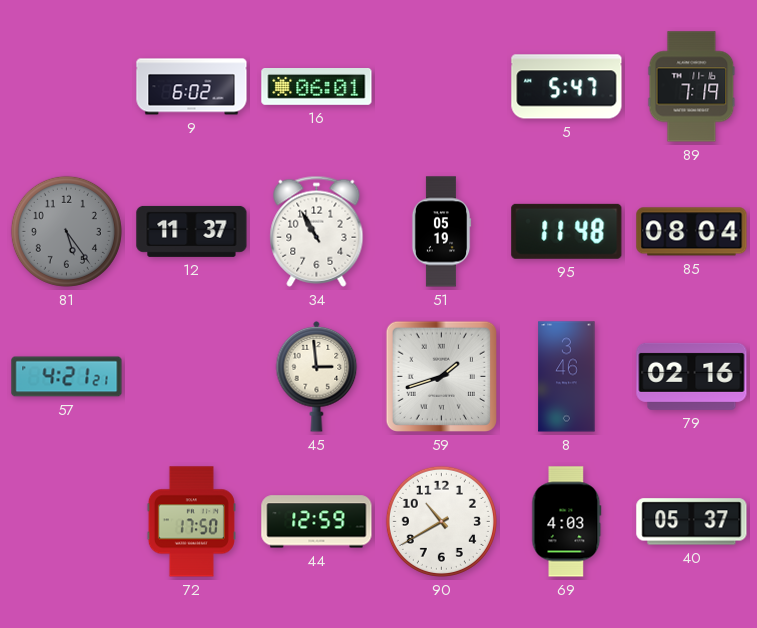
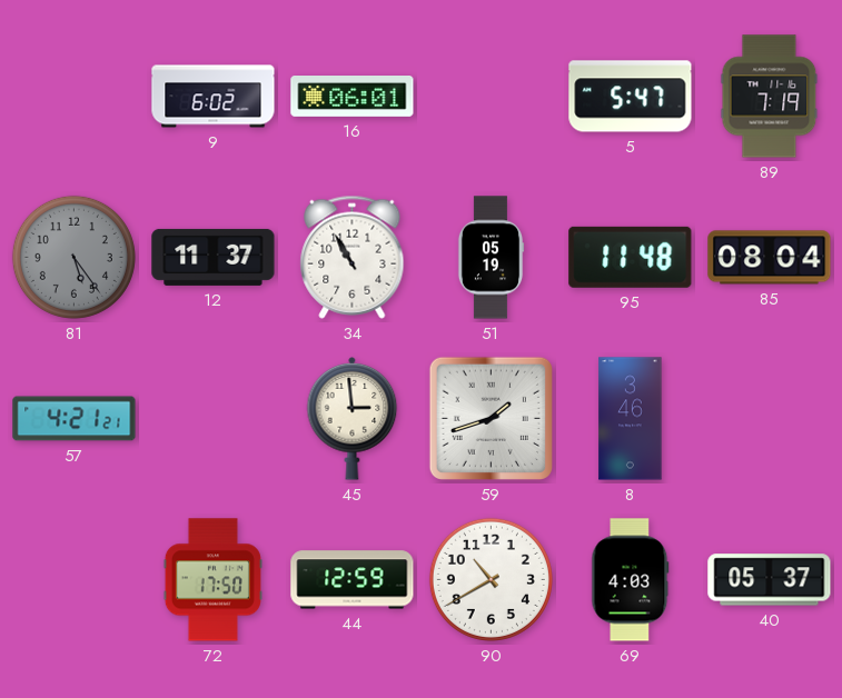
79: 02:16 -> none
